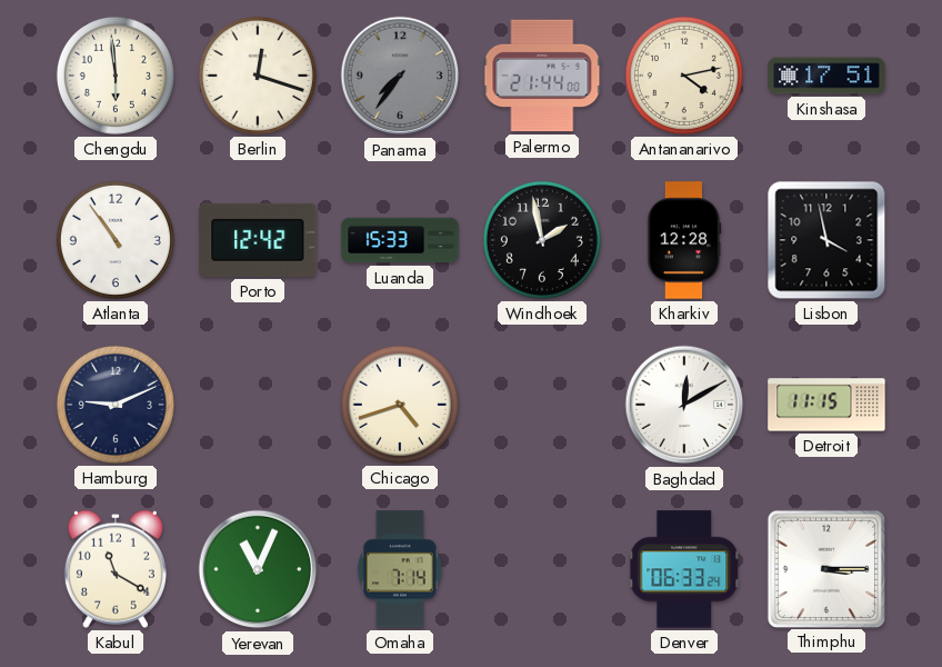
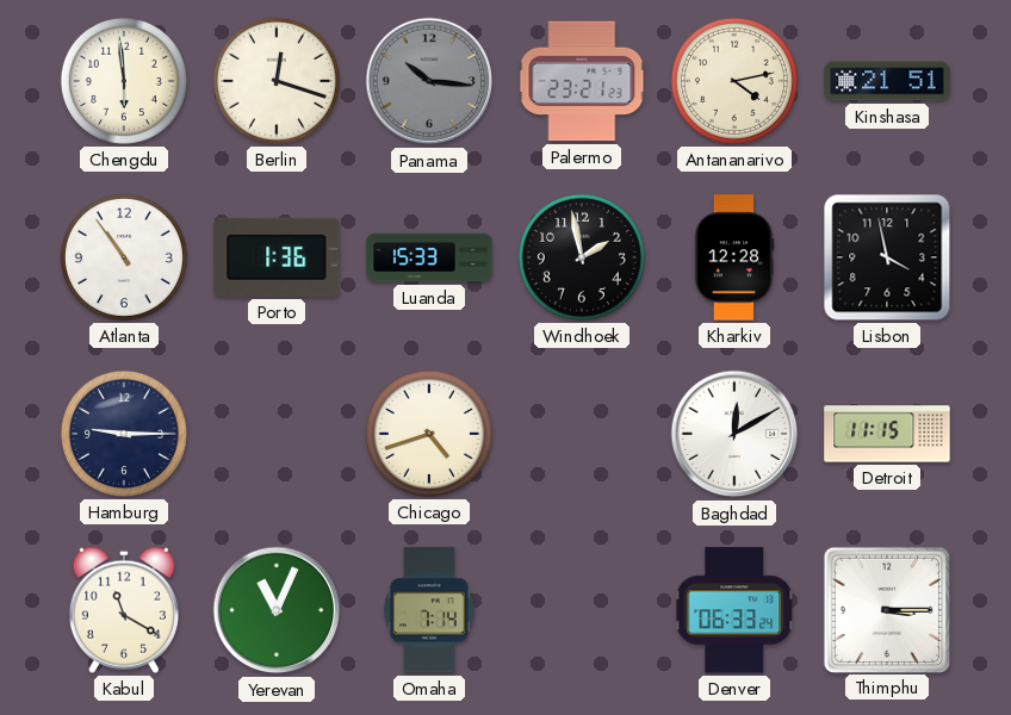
Panama: 7:36 -> 10:16
Palermo: 21:44 -> 23:21
Kinshasa: 17:51 -> 21:51
Porto: 12:42 -> 1:36
Hamburg: 9:11 -> 9:15
